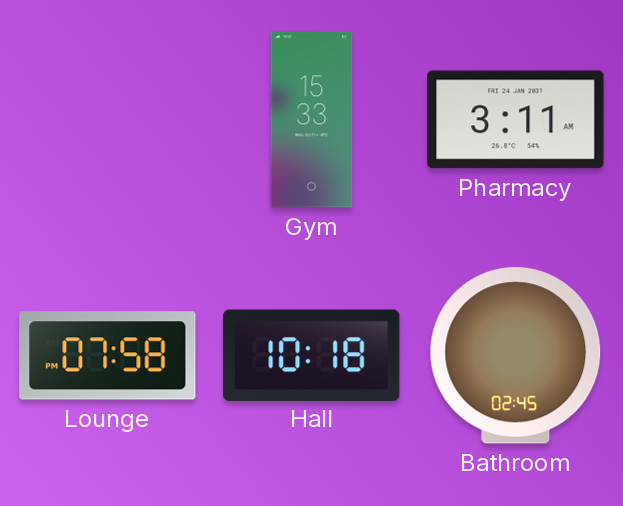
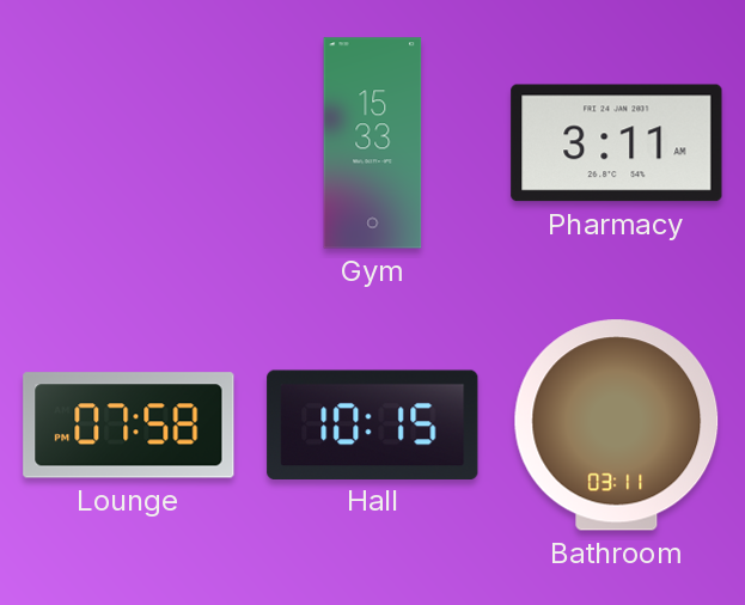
Hall: 10:18 -> 10:15
Bathroom: 02:45 -> 03:11
